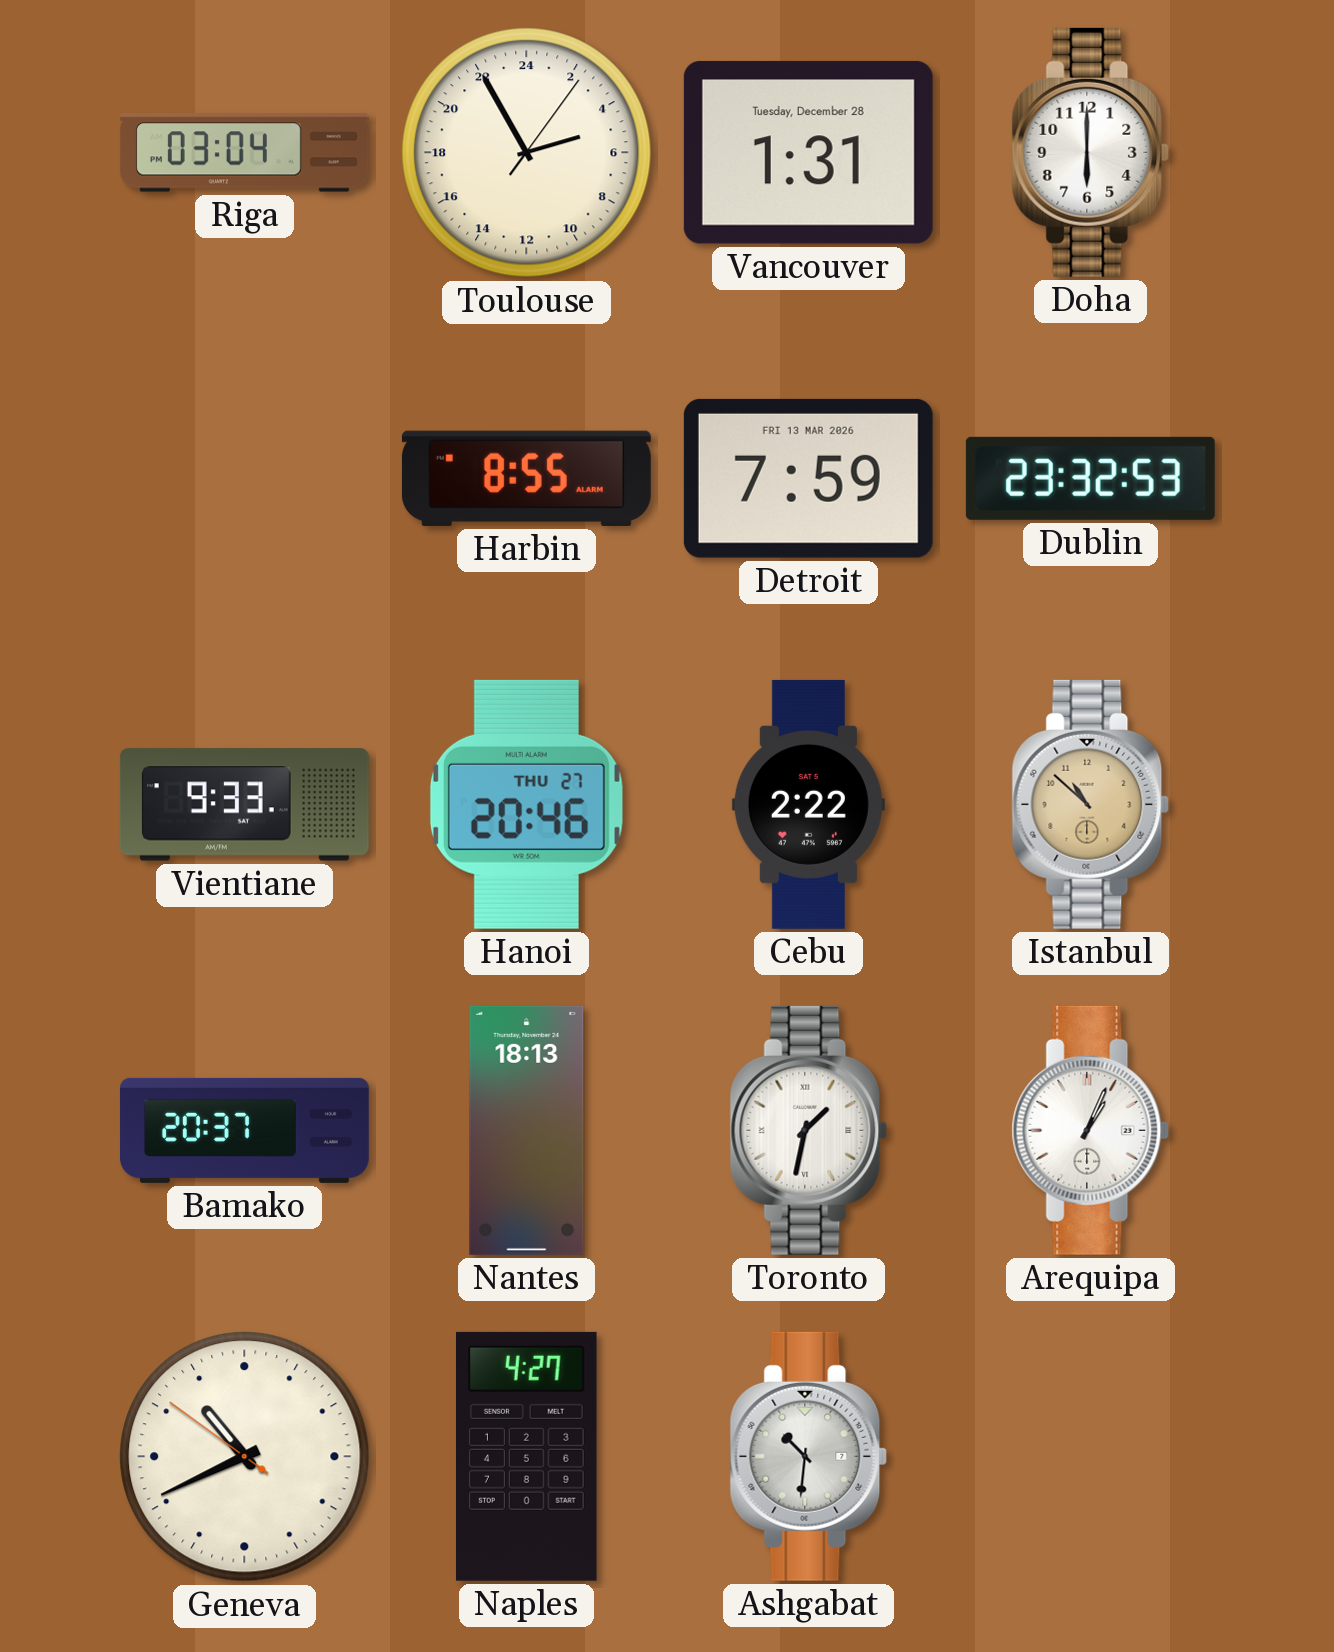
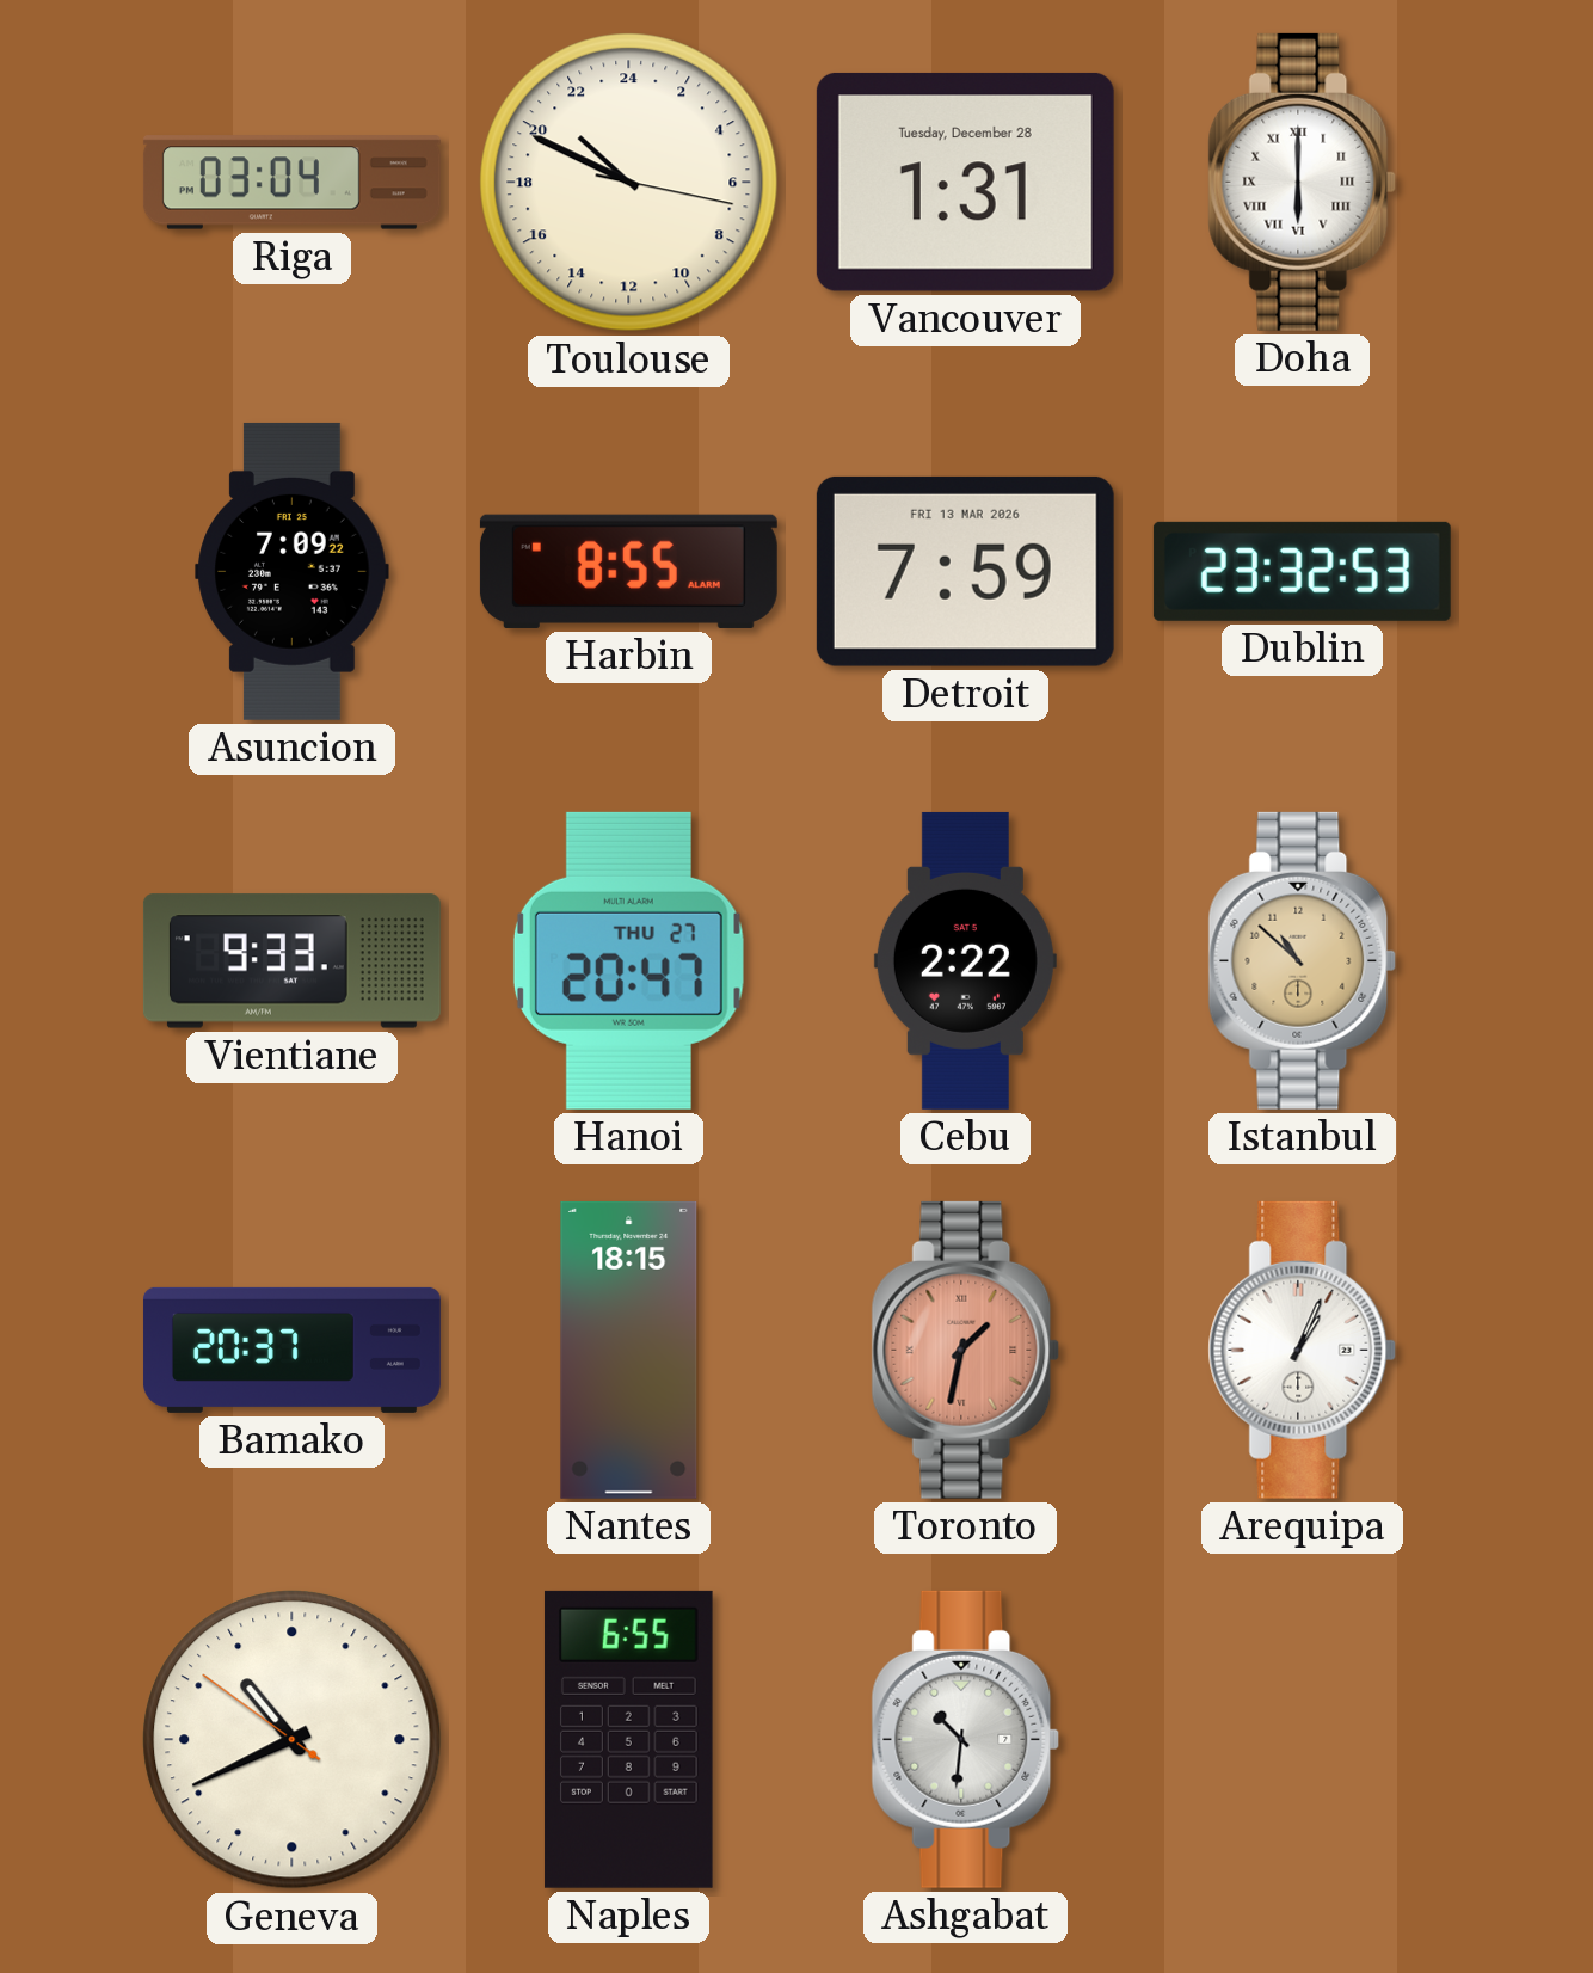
Toulouse: 4:55 -> 20:49
Doha numerals: Arabic -> Roman
Asuncion: none -> 7:09
Hanoi: 20:46 -> 20:47
Nantes: 18:13 -> 18:15
Toronto dial: white -> salmon
Naples: 4:27 -> 6:55
